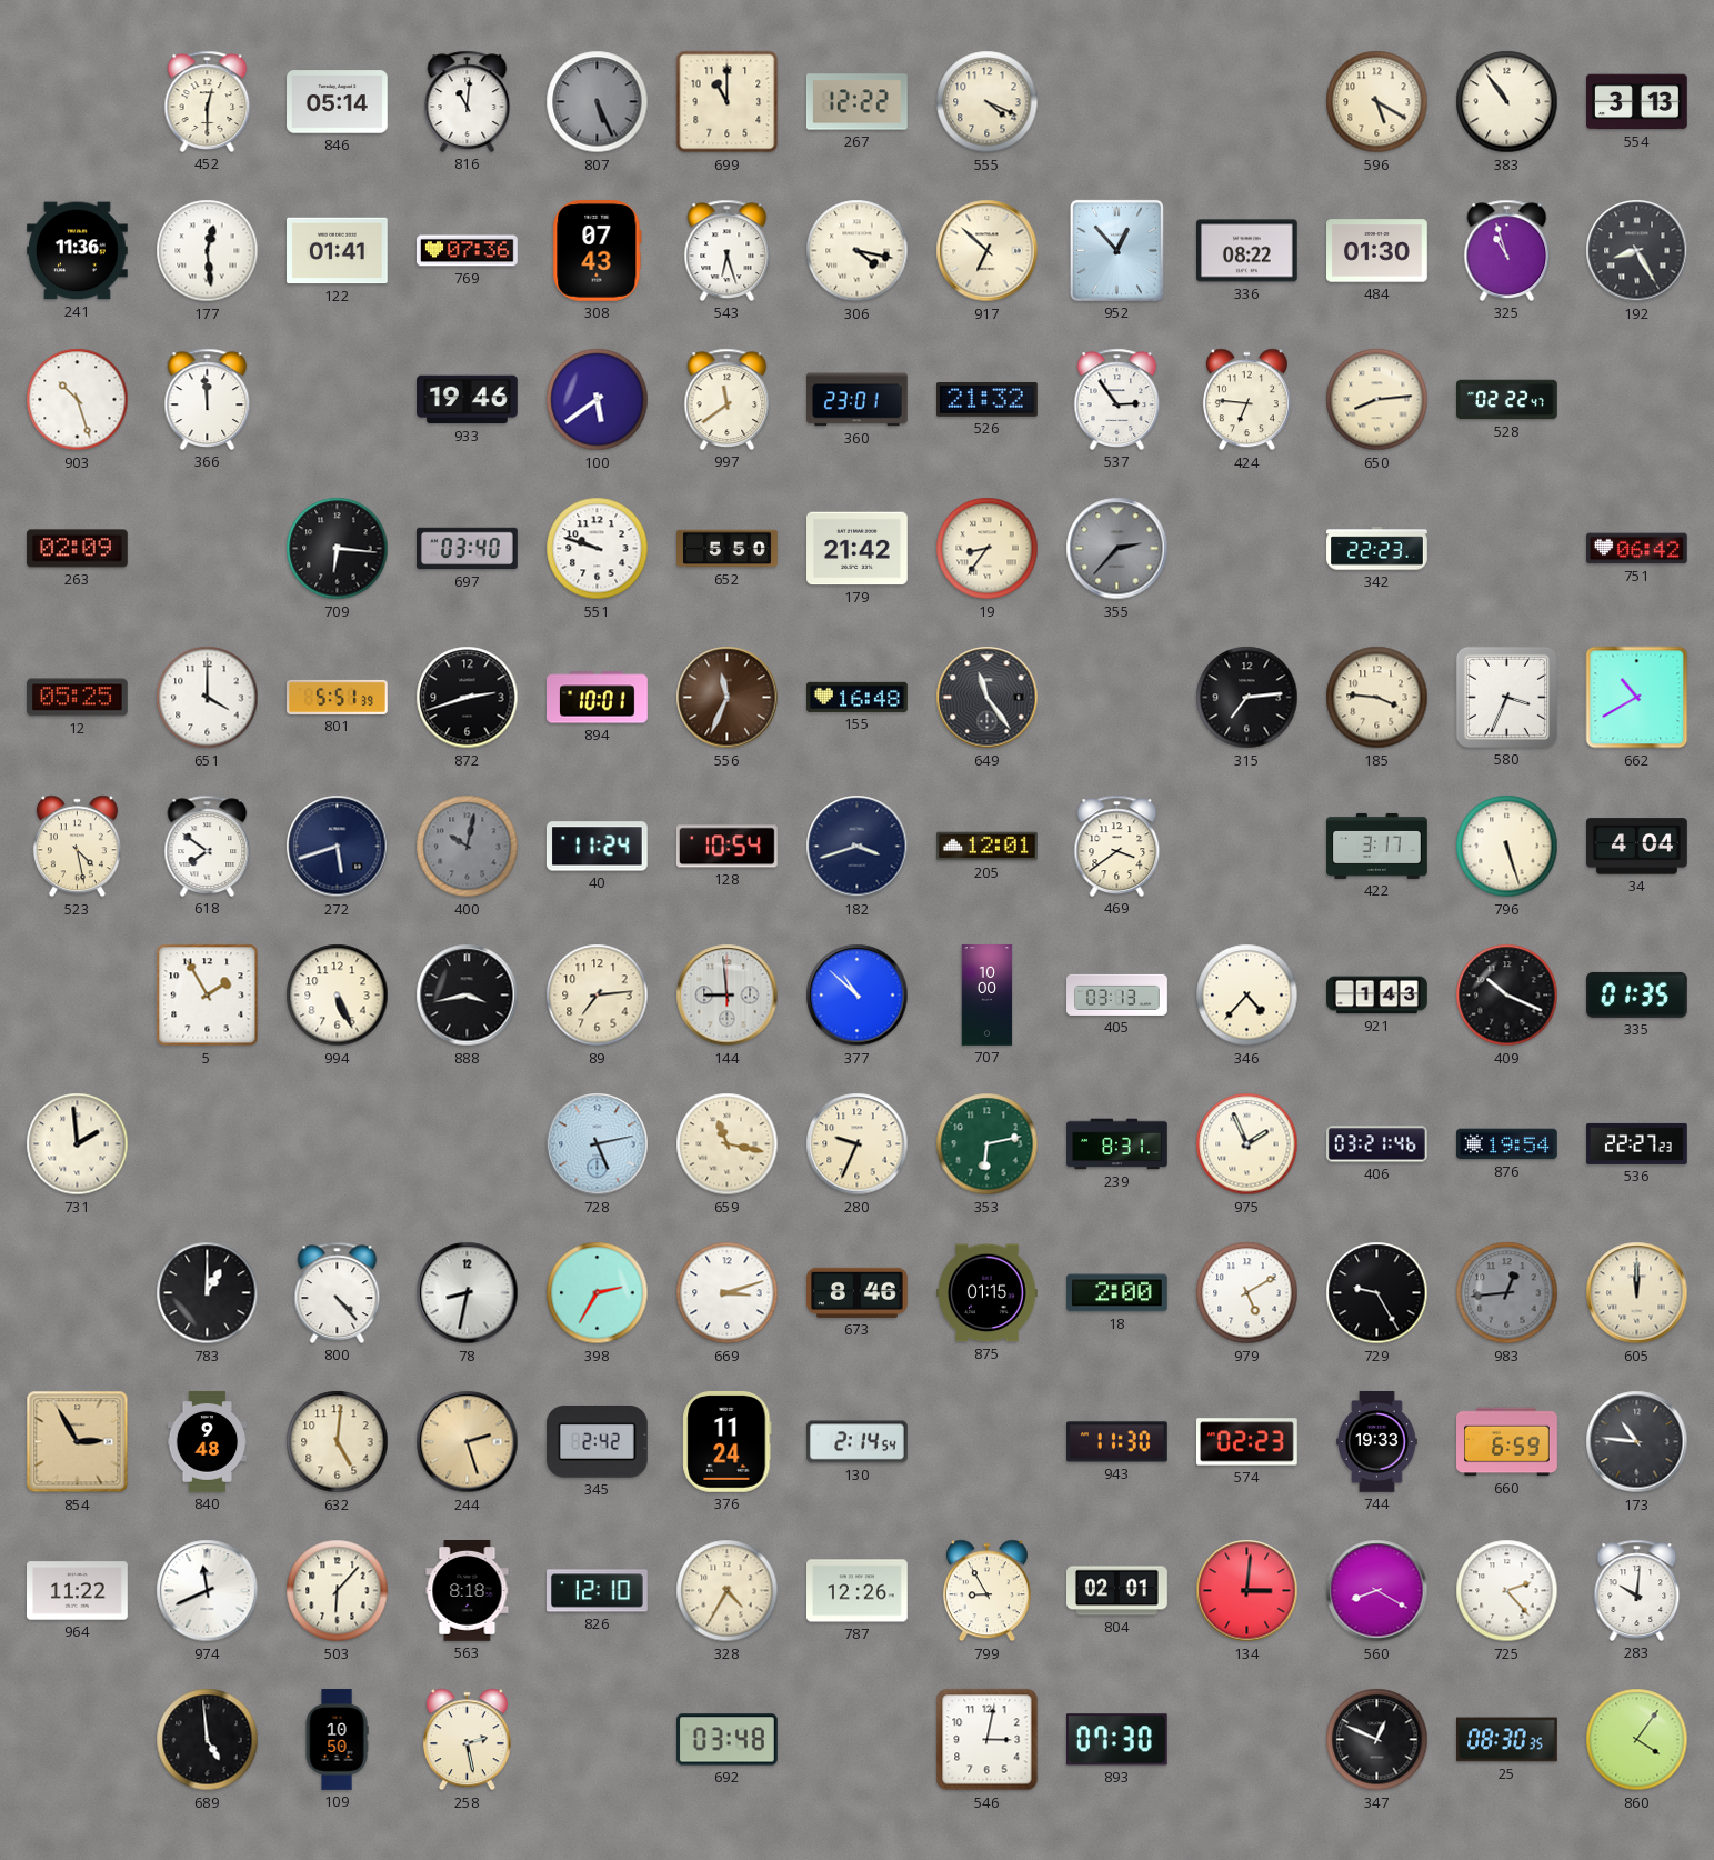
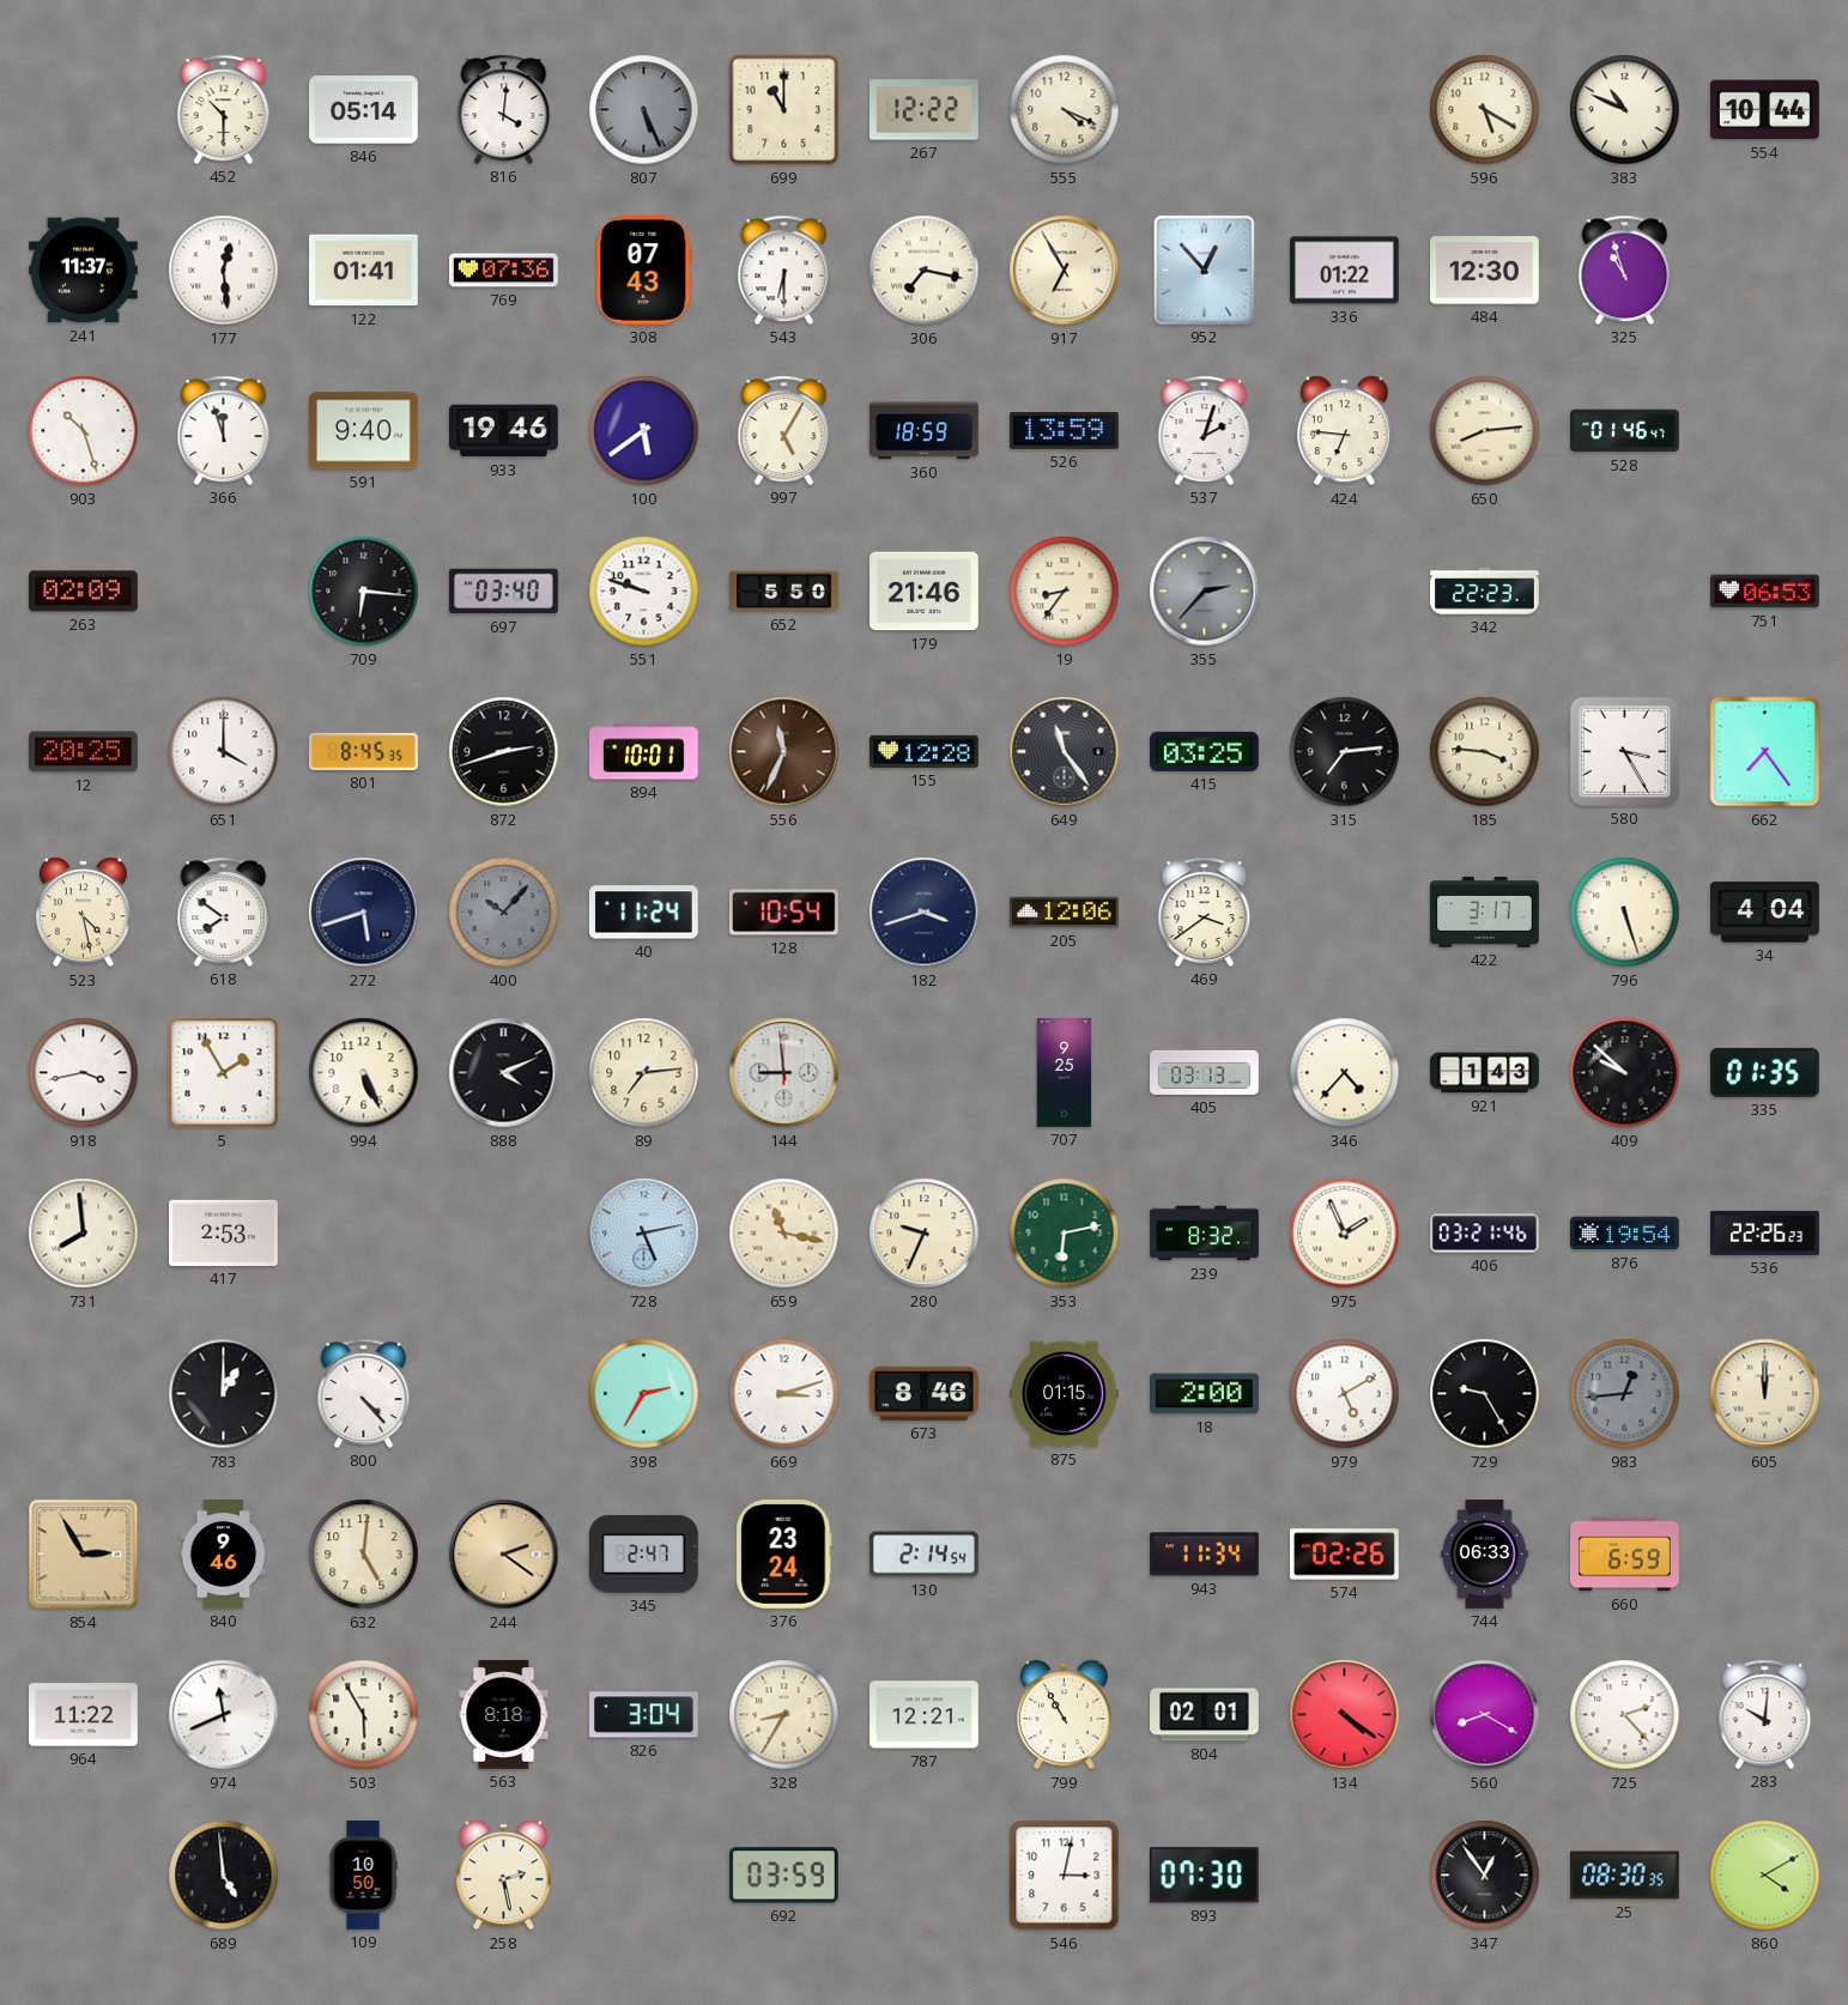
452: 12:30 -> 10:30
816: 11:01 -> 4:01
383: 10:54 -> 10:49
554: 3:13 -> 10:44
241: 11:36 -> 11:37
543: 6:27 -> 6:30
306: 4:17 -> 7:17
917: 6:52 -> 6:55
336: 08:22 -> 01:22
484: 01:30 -> 12:30
192: 8:25 -> none
366: 11:59 -> 11:57
591: none -> 9:40
997: 11:39 -> 5:05
360: 23:01 -> 18:59
526: 21:32 -> 13:59
537: 2:54 -> 2:03
528: 02:22 -> 01:46
179: 21:42 -> 21:46
751: 06:42 -> 06:53
12: 05:25 -> 20:25
801: 5:51 -> 8:45
155: 16:48 -> 12:28
415: none -> 03:25
580: 3:34 -> 3:25
662: 10:40 -> 7:24
400: 10:02 -> 10:07
205: 12:01 -> 12:06
918: none -> 3:43
888: 3:43 -> 4:11
377: 10:52 -> none
707: 10:00 -> 9:25
409: 10:19 -> 9:52
731: 1:59 -> 7:59
417: none -> 2:53
239: 8:31 -> 8:32
536: 22:27 -> 22:26
78: 8:32 -> none
840: 9:48 -> 9:46
244: 2:27 -> 2:21
345: 2:42 -> 2:47
376: 11:24 -> 23:24
943: 11:30 -> 11:34
574: 02:23 -> 02:26
744: 19:33 -> 06:33
173: 10:46 -> none
503: 6:07 -> 5:55
826: 12:10 -> 3:04
328: 4:35 -> 8:35
787: 12:26 -> 12:21
799: 8:55 -> 10:55
134: 3:01 -> 4:21
692: 03:48 -> 03:59
347: 12:49 -> 12:54
860: 4:06 -> 4:10
